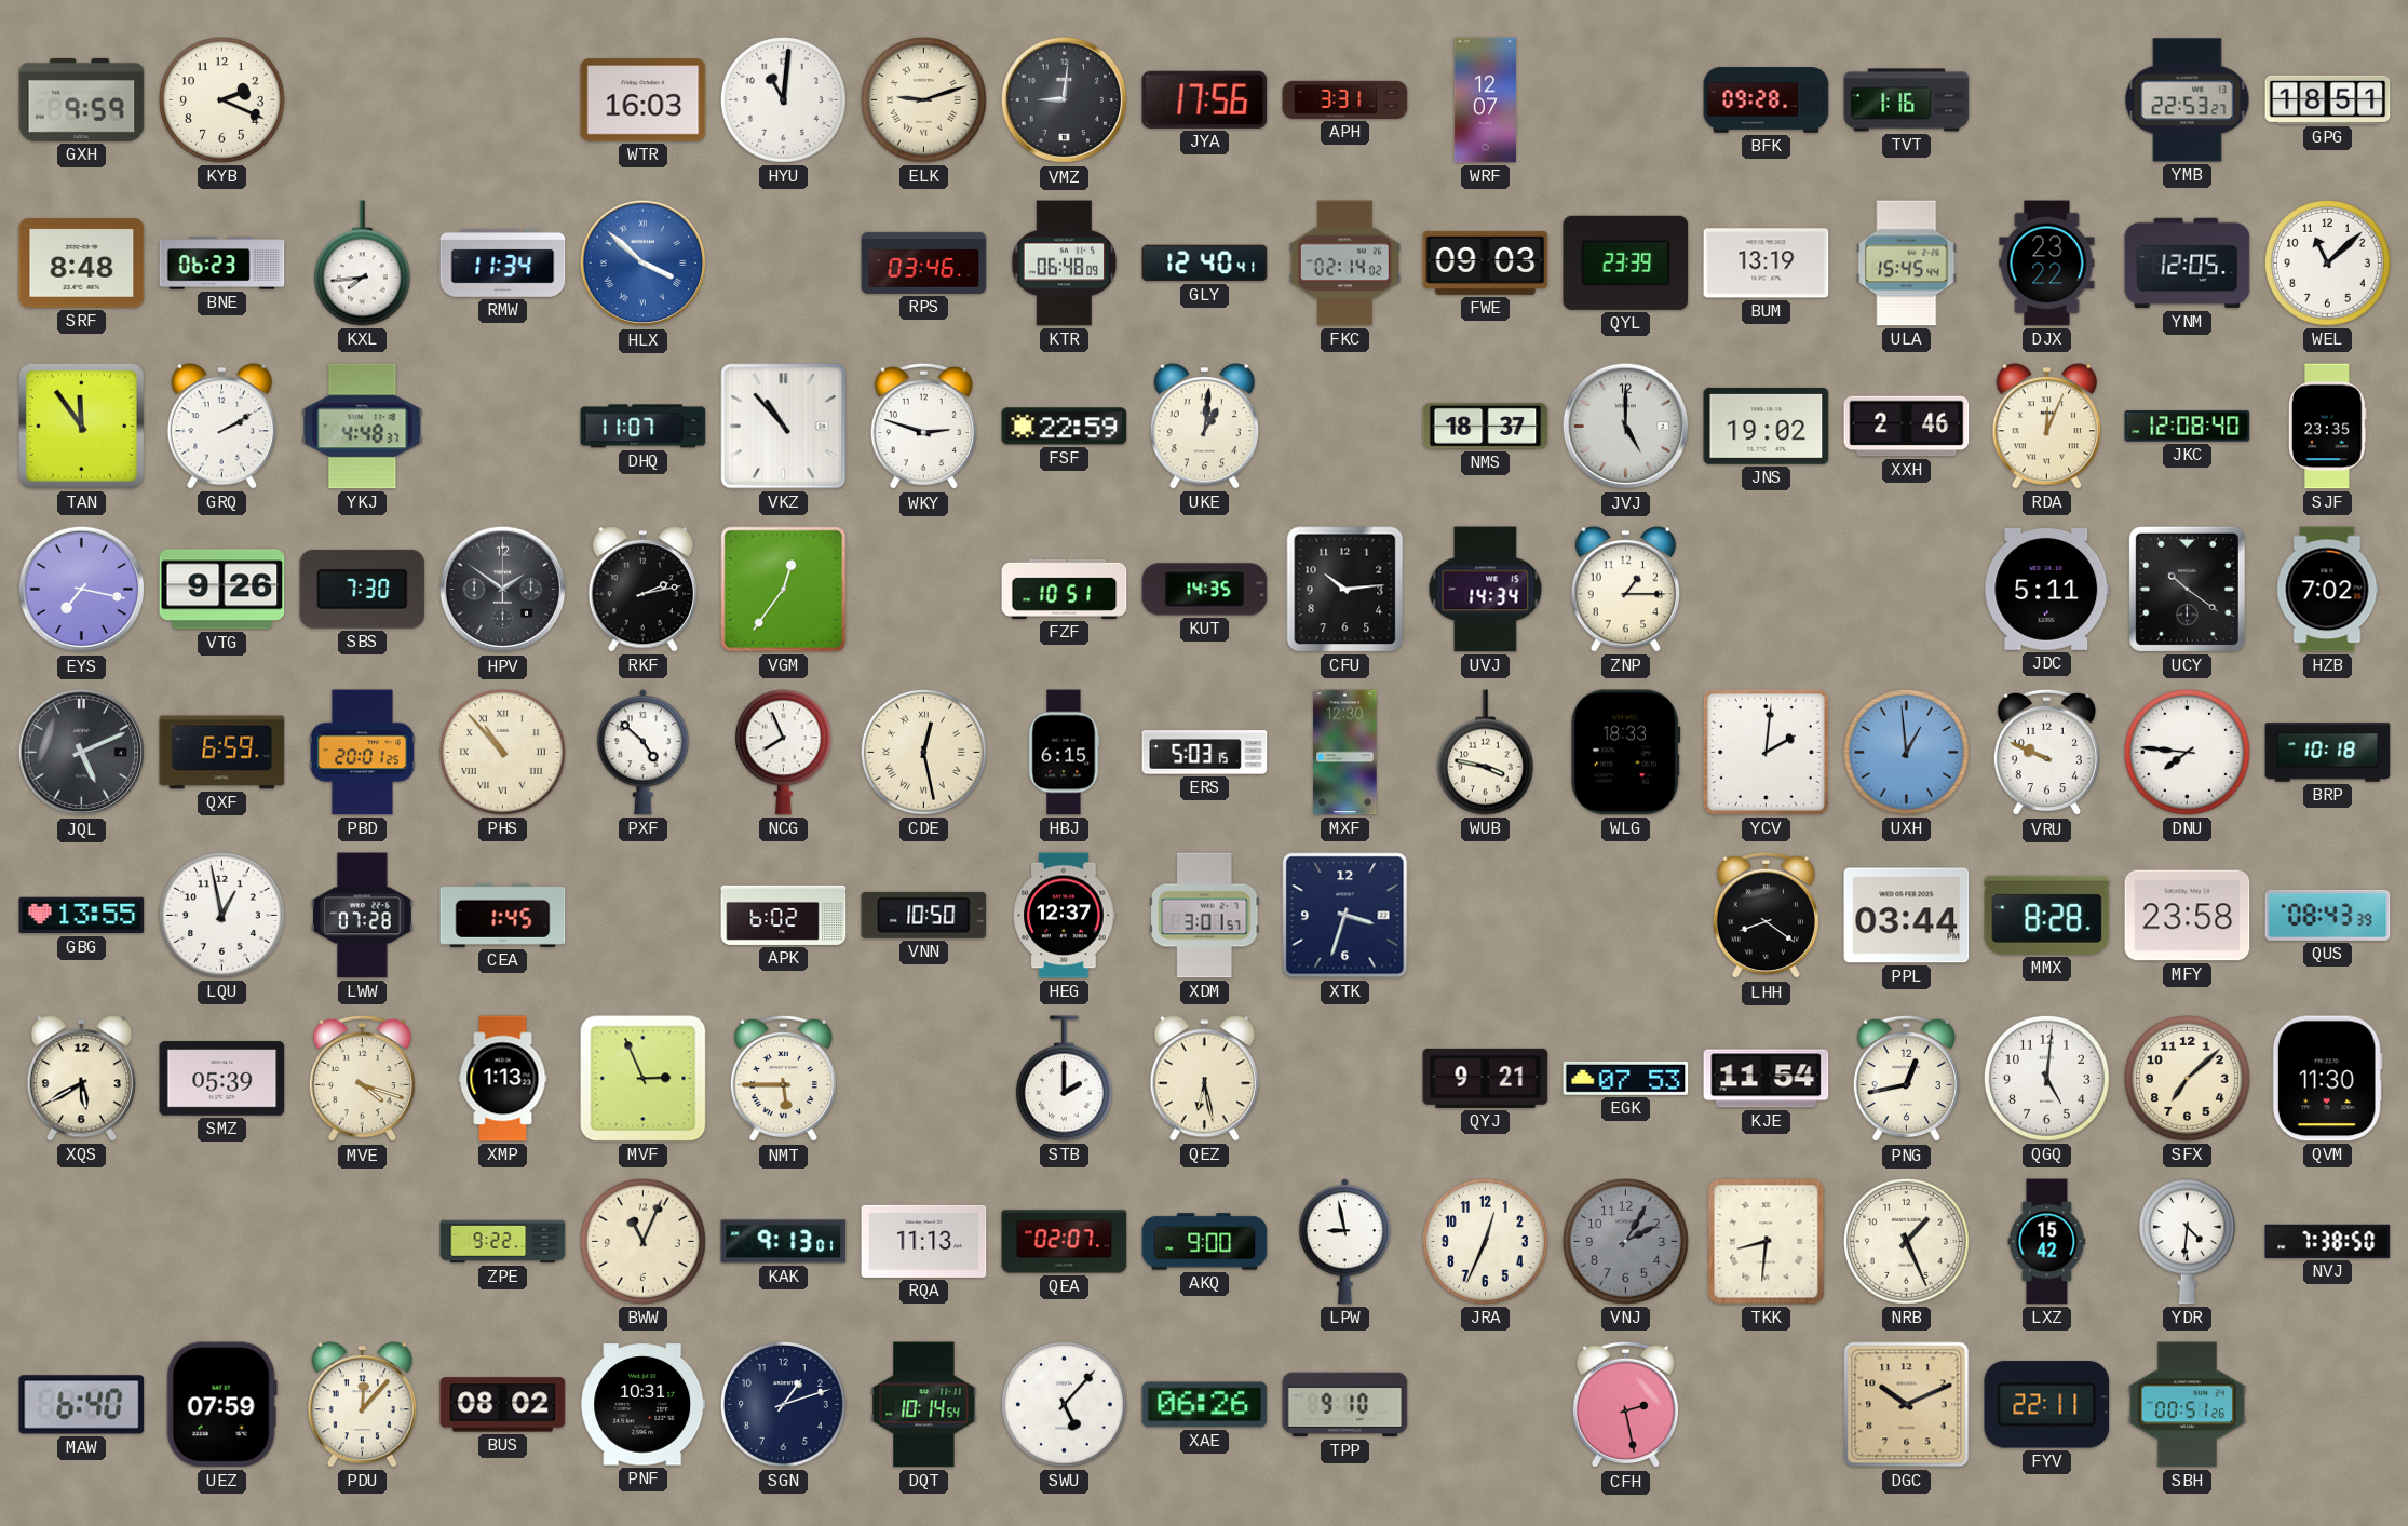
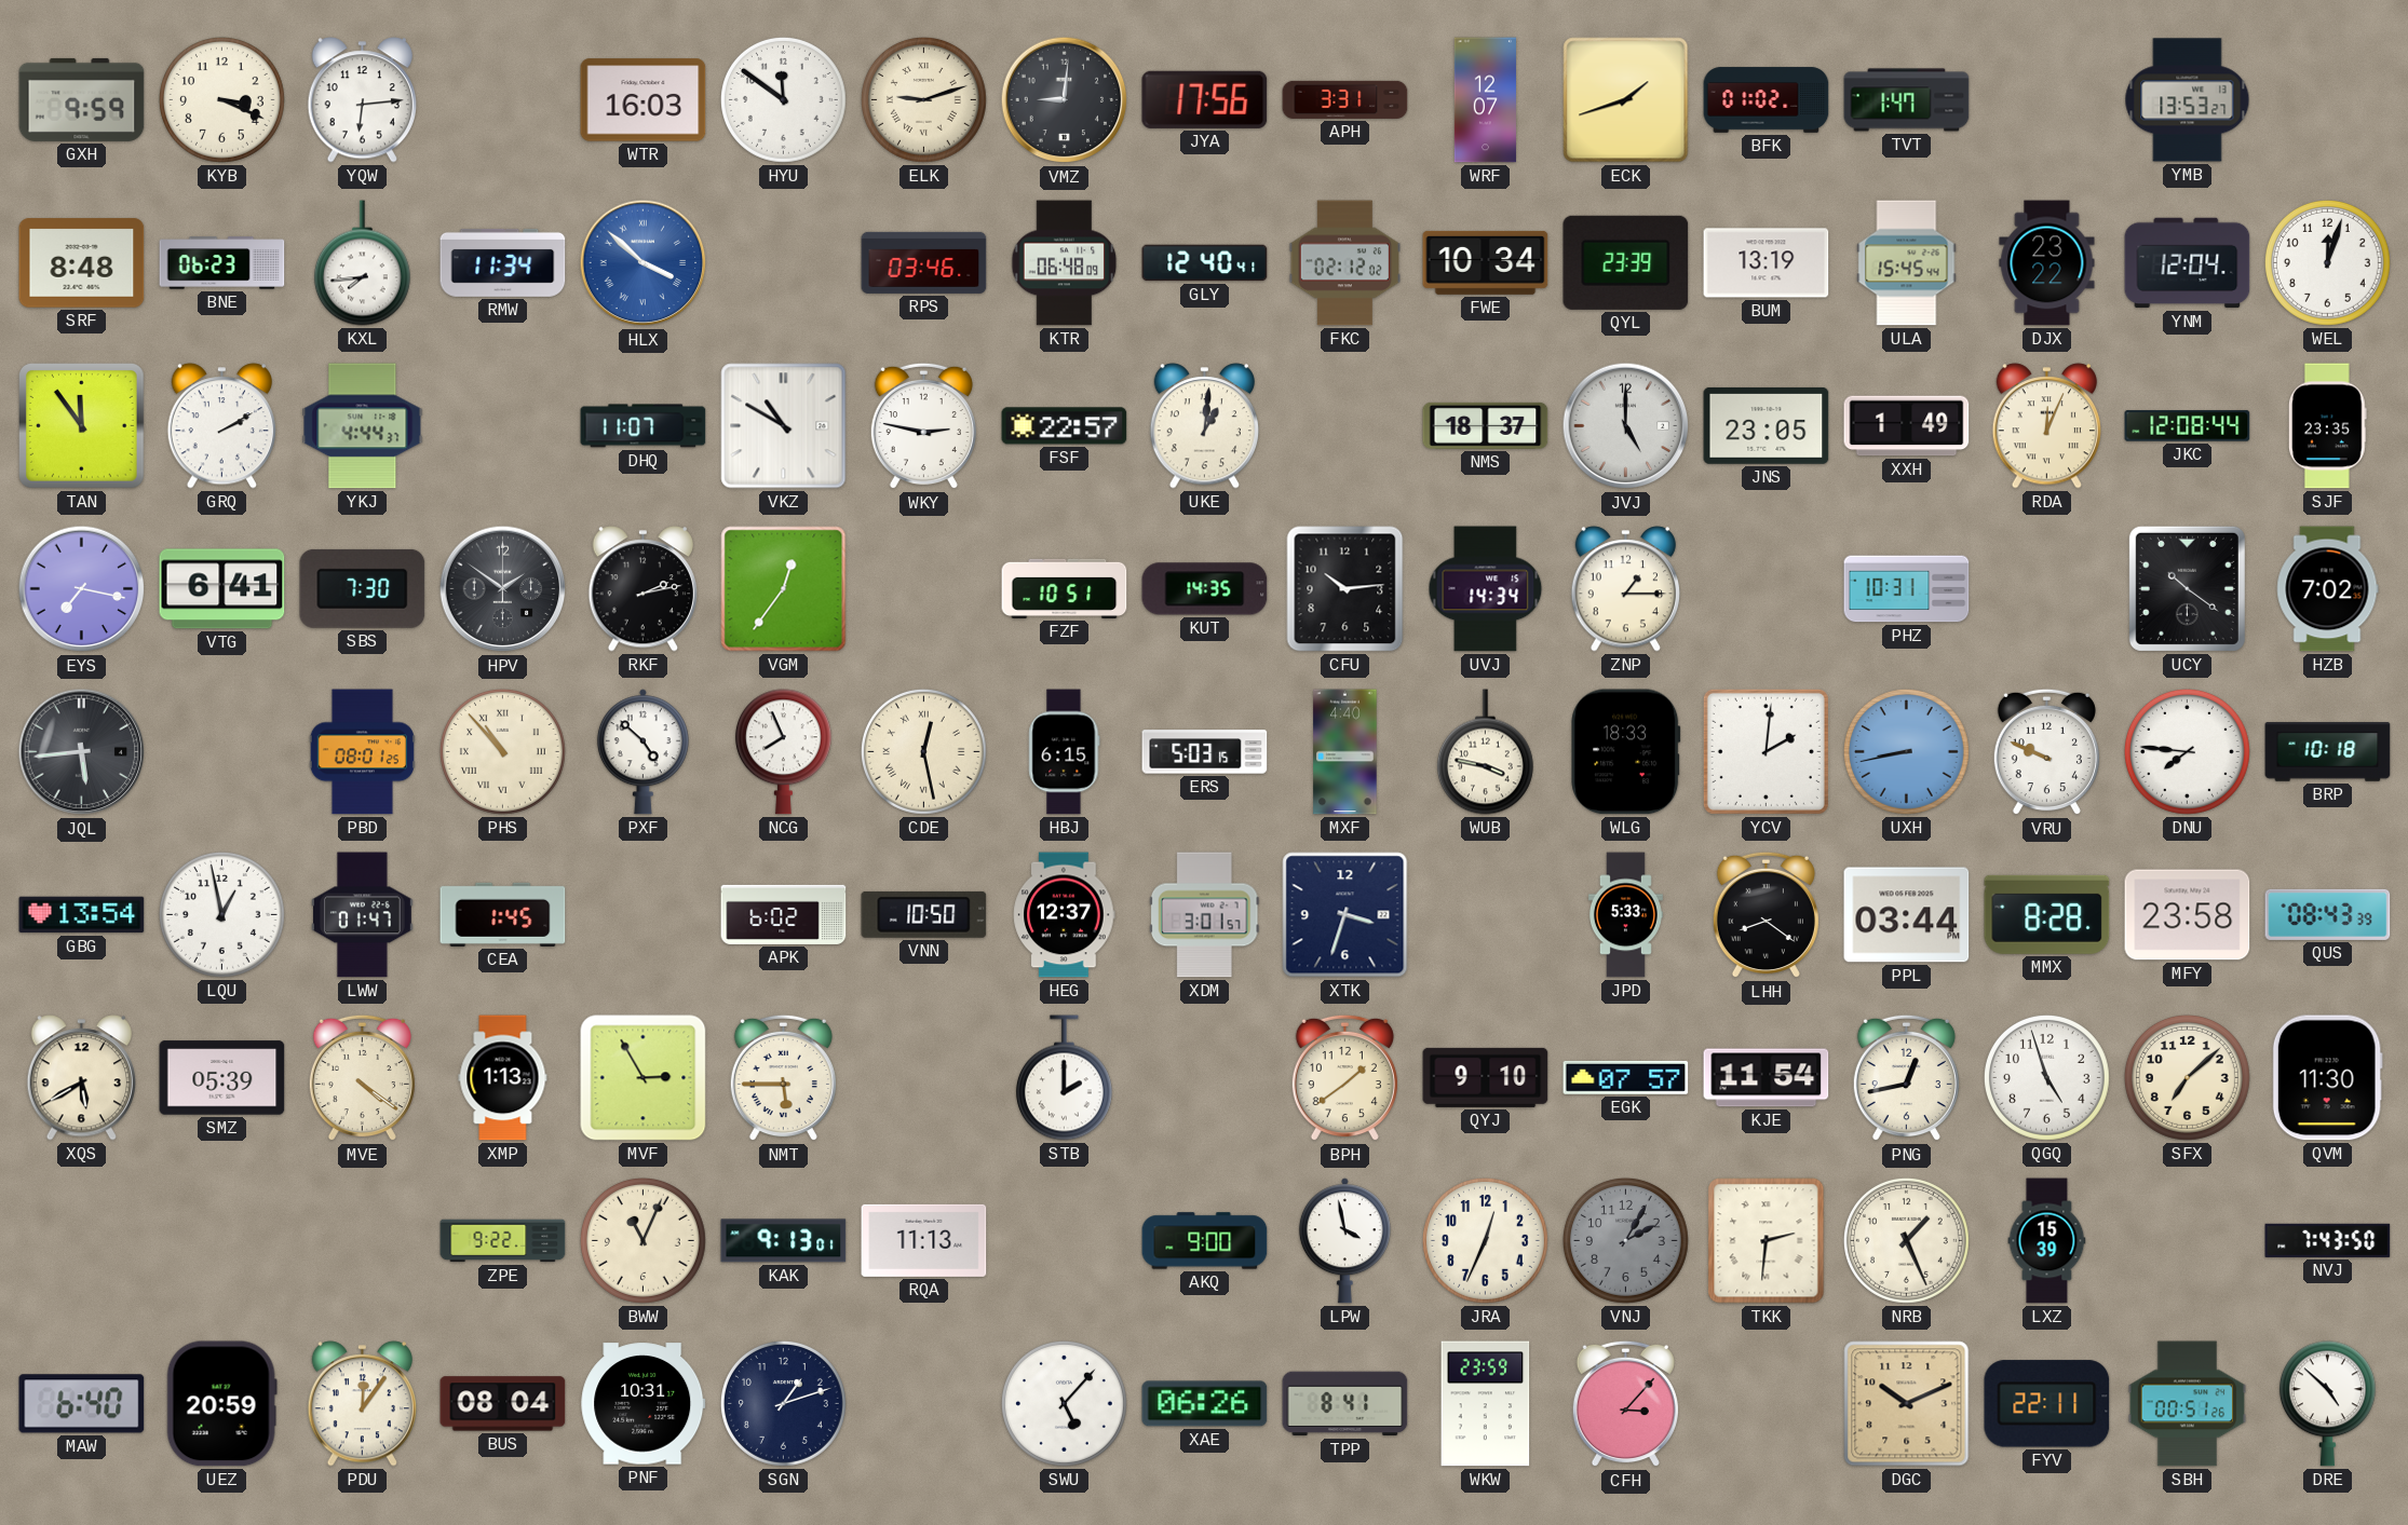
KYB: 2:19 -> 3:19
YQW: none -> 6:14
HYU: 11:01 -> 11:51
ECK: none -> 1:42
BFK: 09:28 -> 01:02
TVT: 1:16 -> 1:47
YMB: 22:53 -> 13:53
GPG: 18:51 -> none
FKC: 02:14 -> 02:12
FWE: 09:03 -> 10:34
YNM: 12:05 -> 12:04
WEL: 11:08 -> 12:03
YKJ: 4:48 -> 4:44
VKZ: 10:53 -> 10:50
WKY: 2:48 -> 2:47
FSF: 22:59 -> 22:57
JNS: 19:02 -> 23:05
XXH: 2:46 -> 1:49
JKC: 12:08:40 -> 12:08:44
VTG: 9:26 -> 6:41
PHZ: none -> 10:31
JDC: 5:11 -> none
JQL: 5:11 -> 5:44
QXF: 6:59 -> none
PBD: 20:01 -> 08:01
MXF: 12:30 -> 4:40
UXH: 12:59 -> 8:43
GBG: 13:55 -> 13:54
LWW: 07:28 -> 01:47
JPD: none -> 5:33
MVE: 4:18 -> 4:21
MVF: 2:56 -> 2:55
QEZ: 6:28 -> none
BPH: none -> 1:39
QYJ: 9:21 -> 9:10
EGK: 07:53 -> 07:57
QGQ: 5:01 -> 4:57
QEA: 02:07 -> none
LPW: 8:58 -> 3:58
TKK: 8:31 -> 2:31
LXZ: 15:42 -> 15:39
YDR: 4:31 -> none
NVJ: 7:38 -> 7:43
UEZ: 07:59 -> 20:59
PDU: 12:07 -> 12:06
BUS: 08:02 -> 08:04
DQT: 10:14 -> none
TPP: 9:10 -> 8:41
WKW: none -> 23:59
CFH: 2:28 -> 3:07
DRE: none -> 4:52
